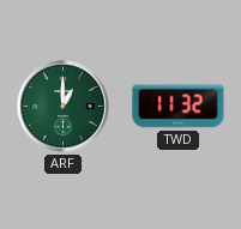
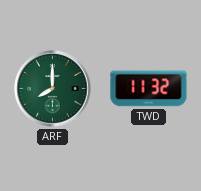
ARF: 1:00 -> 8:00
